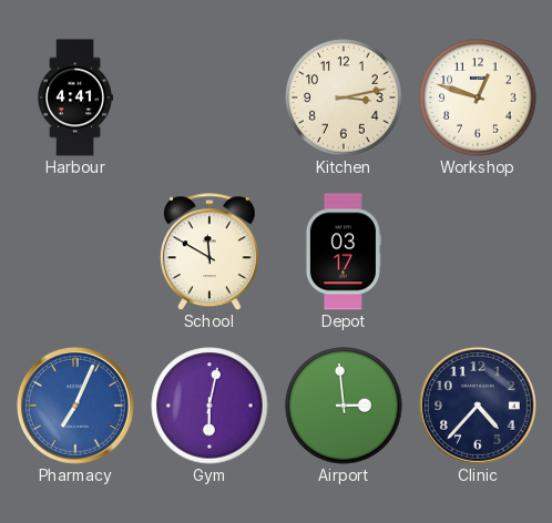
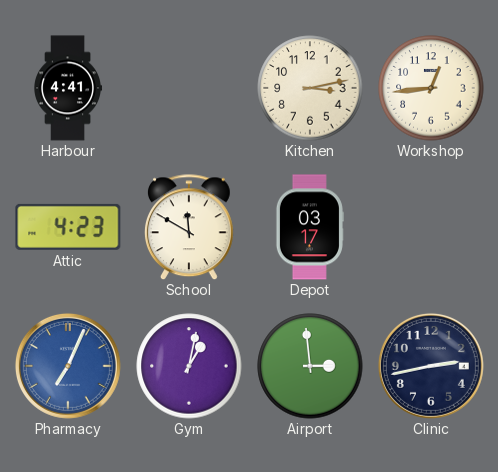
Workshop: 12:48 -> 12:44
Attic: none -> 4:23
Gym: 6:02 -> 1:02
Clinic: 4:37 -> 2:43
